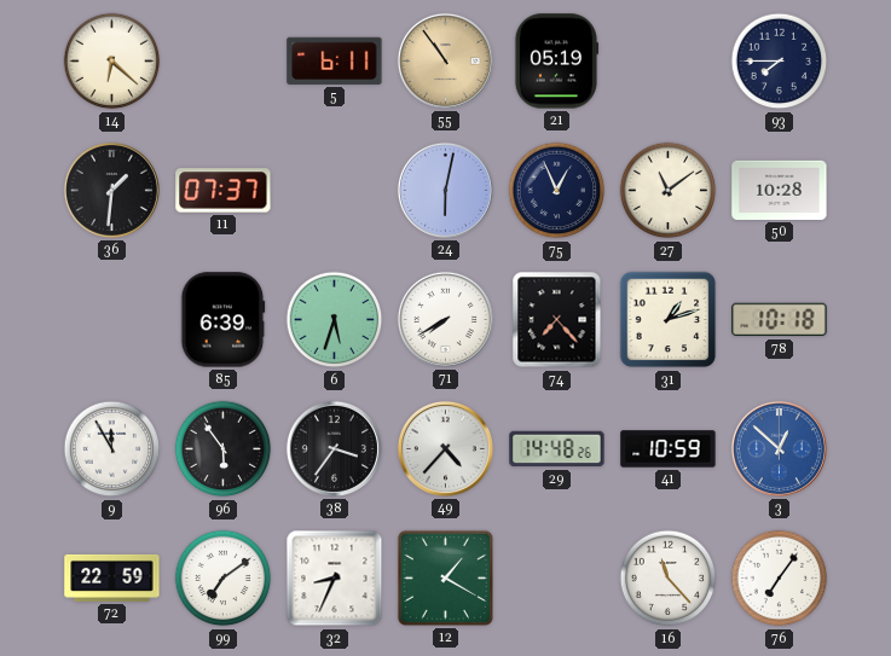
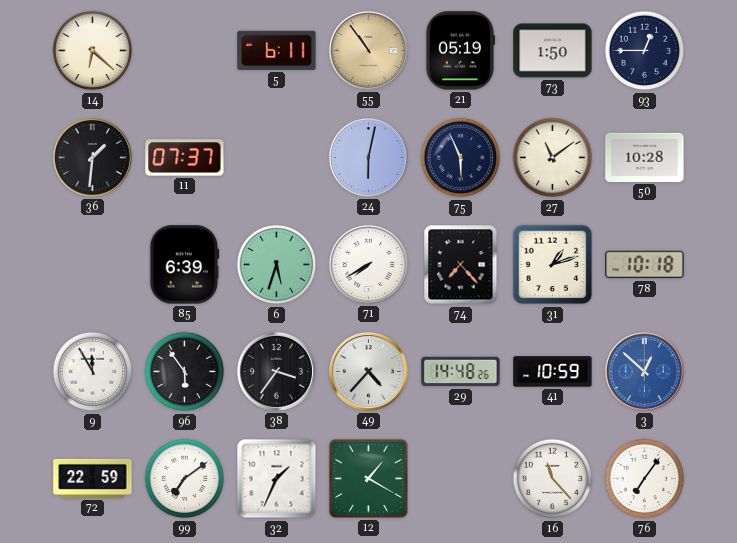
73: none -> 1:50
93: 7:45 -> 12:45
75: 12:56 -> 5:56
32: 8:34 -> 1:34
